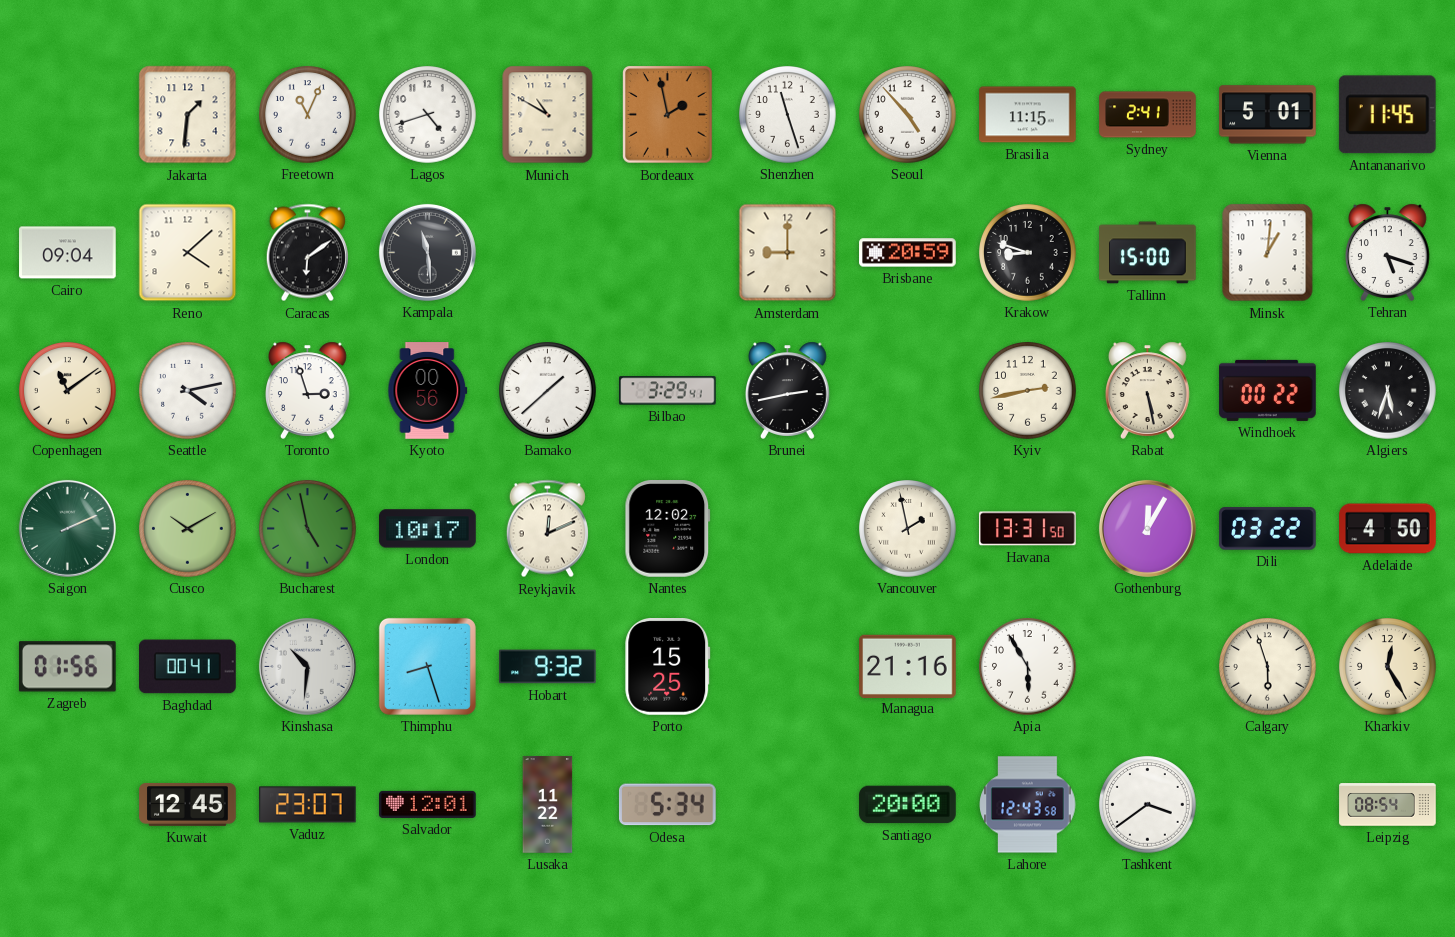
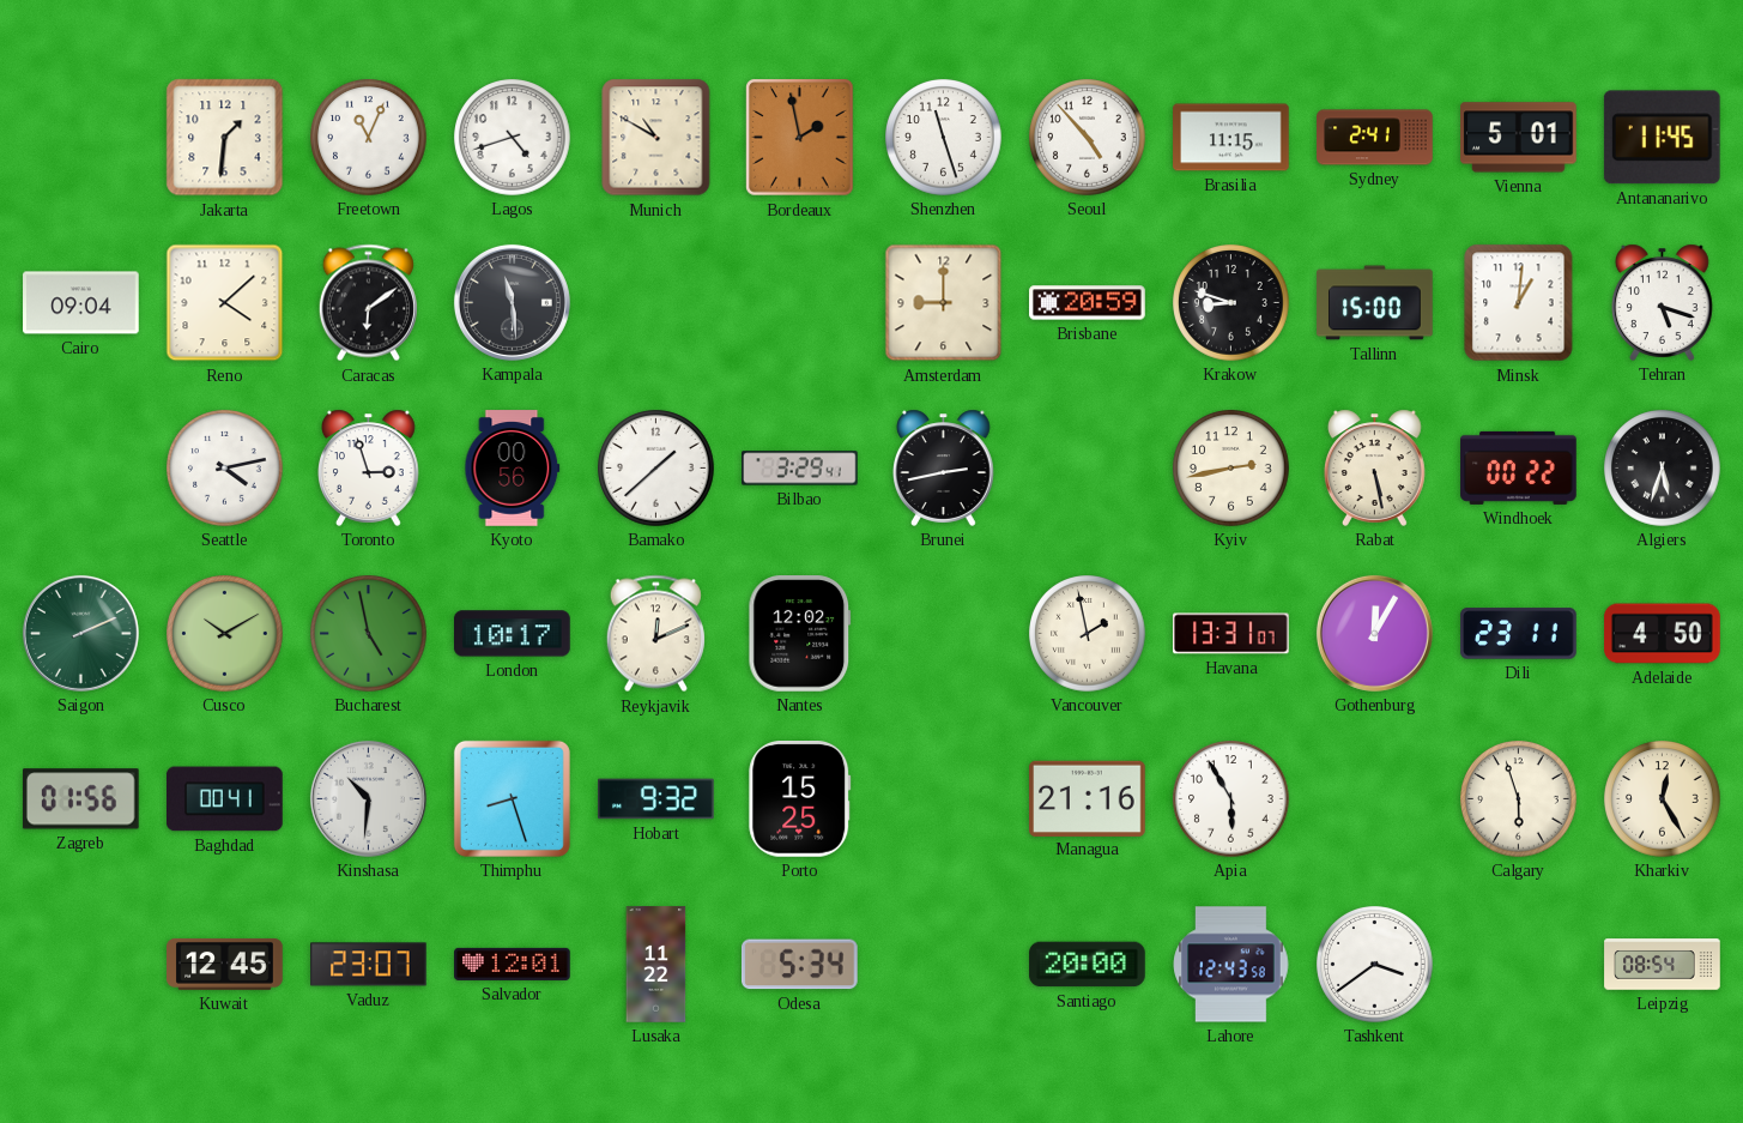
Copenhagen: 11:09 -> none
Havana: 13:31:50 -> 13:31:07
Dili: 03:22 -> 23:11
